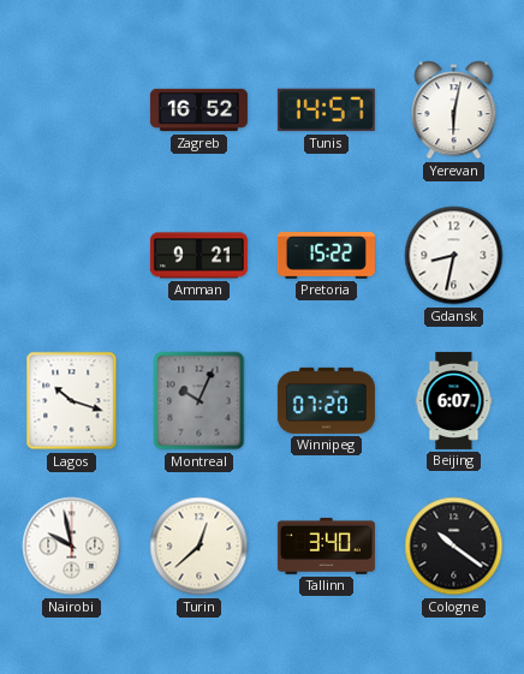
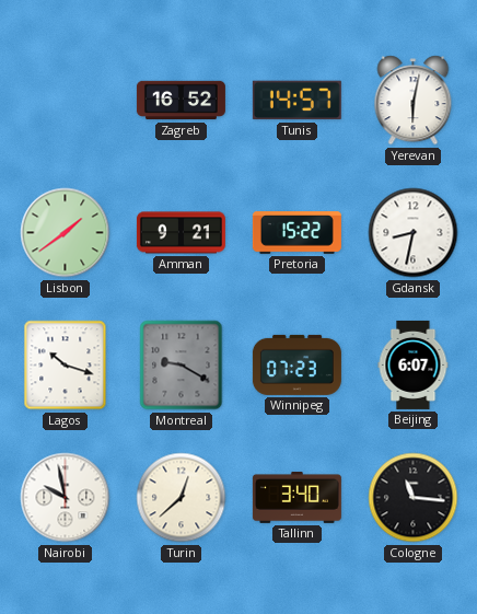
Lisbon: none -> 1:39
Montreal: 10:04 -> 9:20
Winnipeg: 07:20 -> 07:23
Cologne: 10:21 -> 11:16
